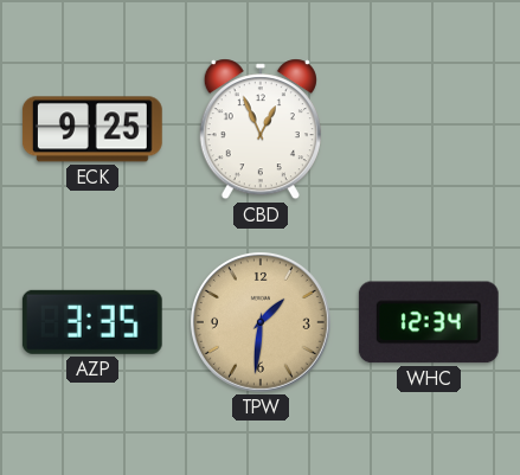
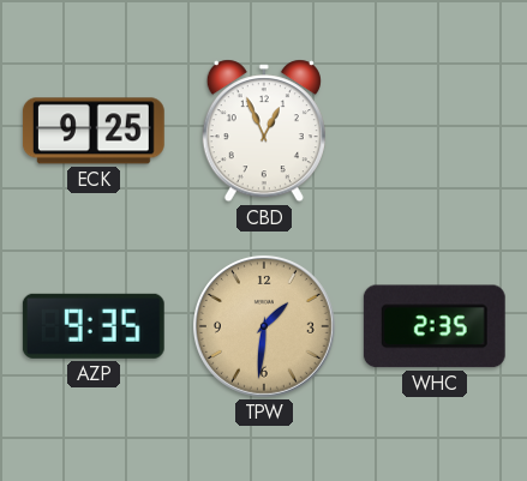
AZP: 3:35 -> 9:35
WHC: 12:34 -> 2:35
